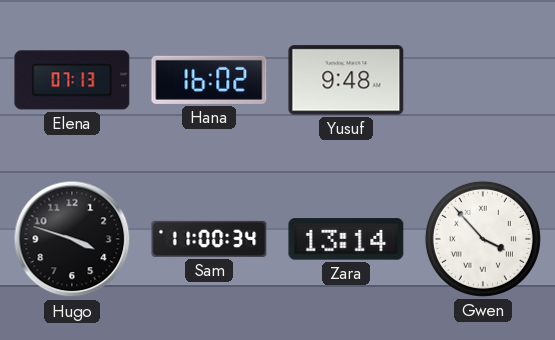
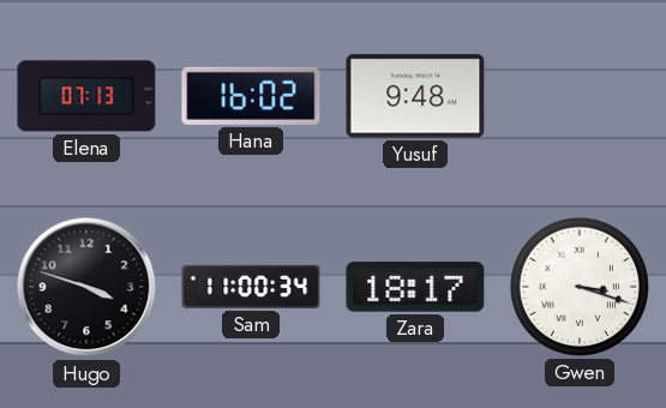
Zara: 13:14 -> 18:17
Gwen: 3:53 -> 3:18
